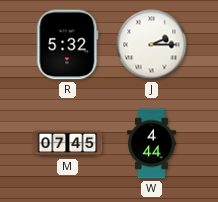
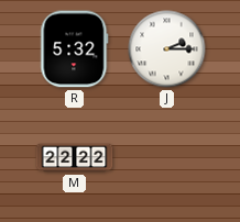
M: 07:45 -> 22:22
W: 4:44 -> none
